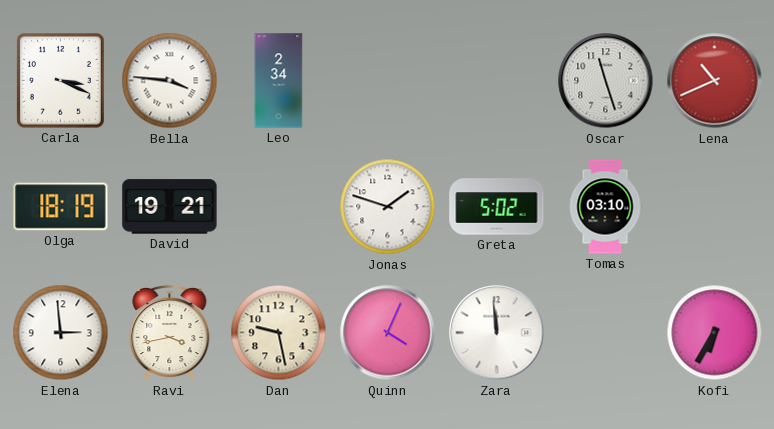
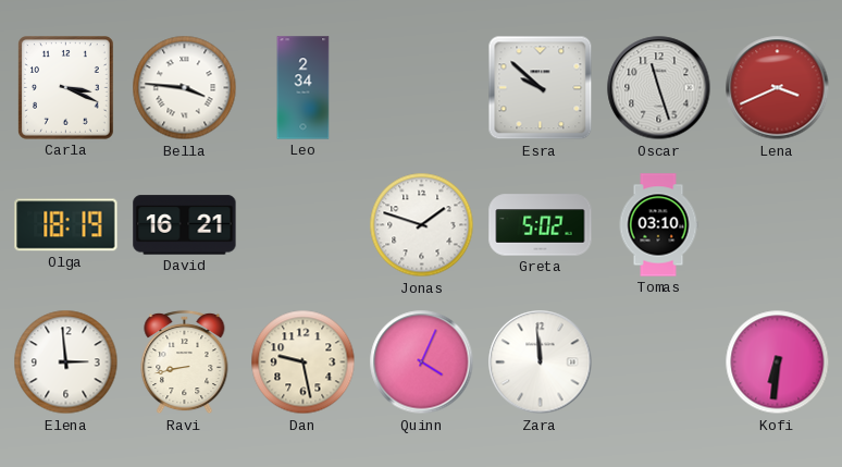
Esra: none -> 9:52
Lena: 10:41 -> 3:41
David: 19:21 -> 16:21
Ravi: 3:43 -> 8:43
Kofi: 6:35 -> 6:31
